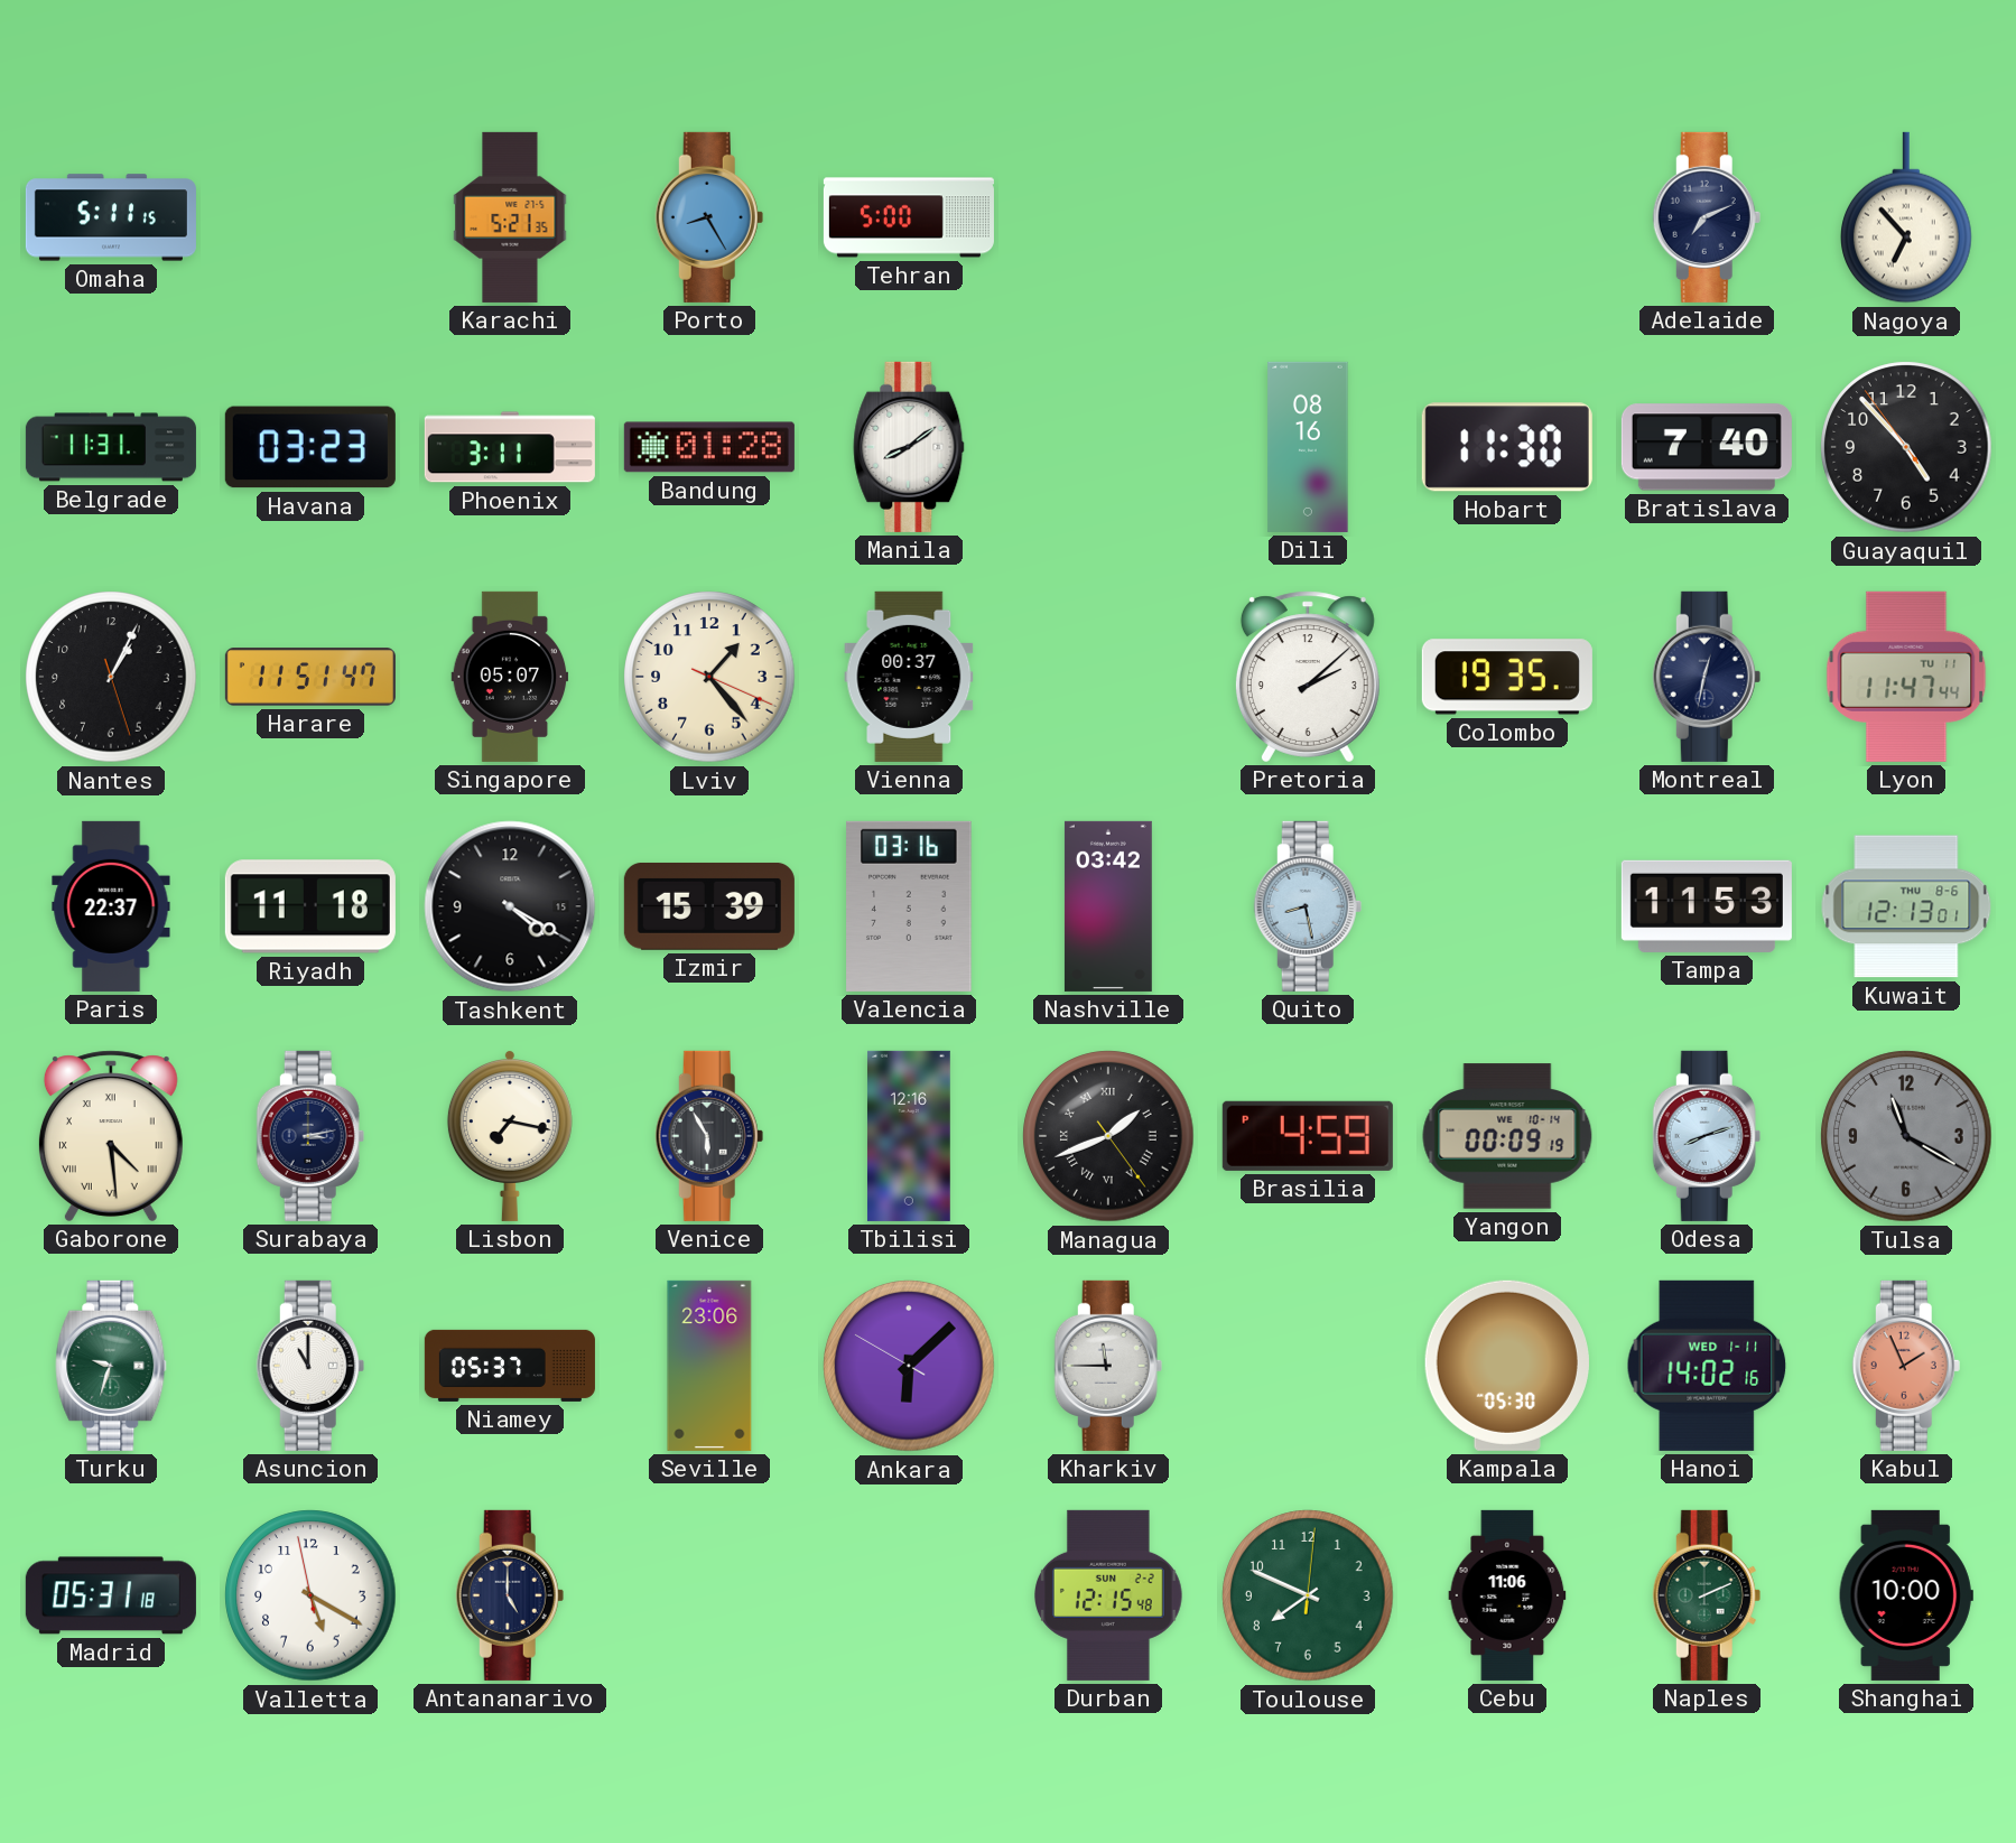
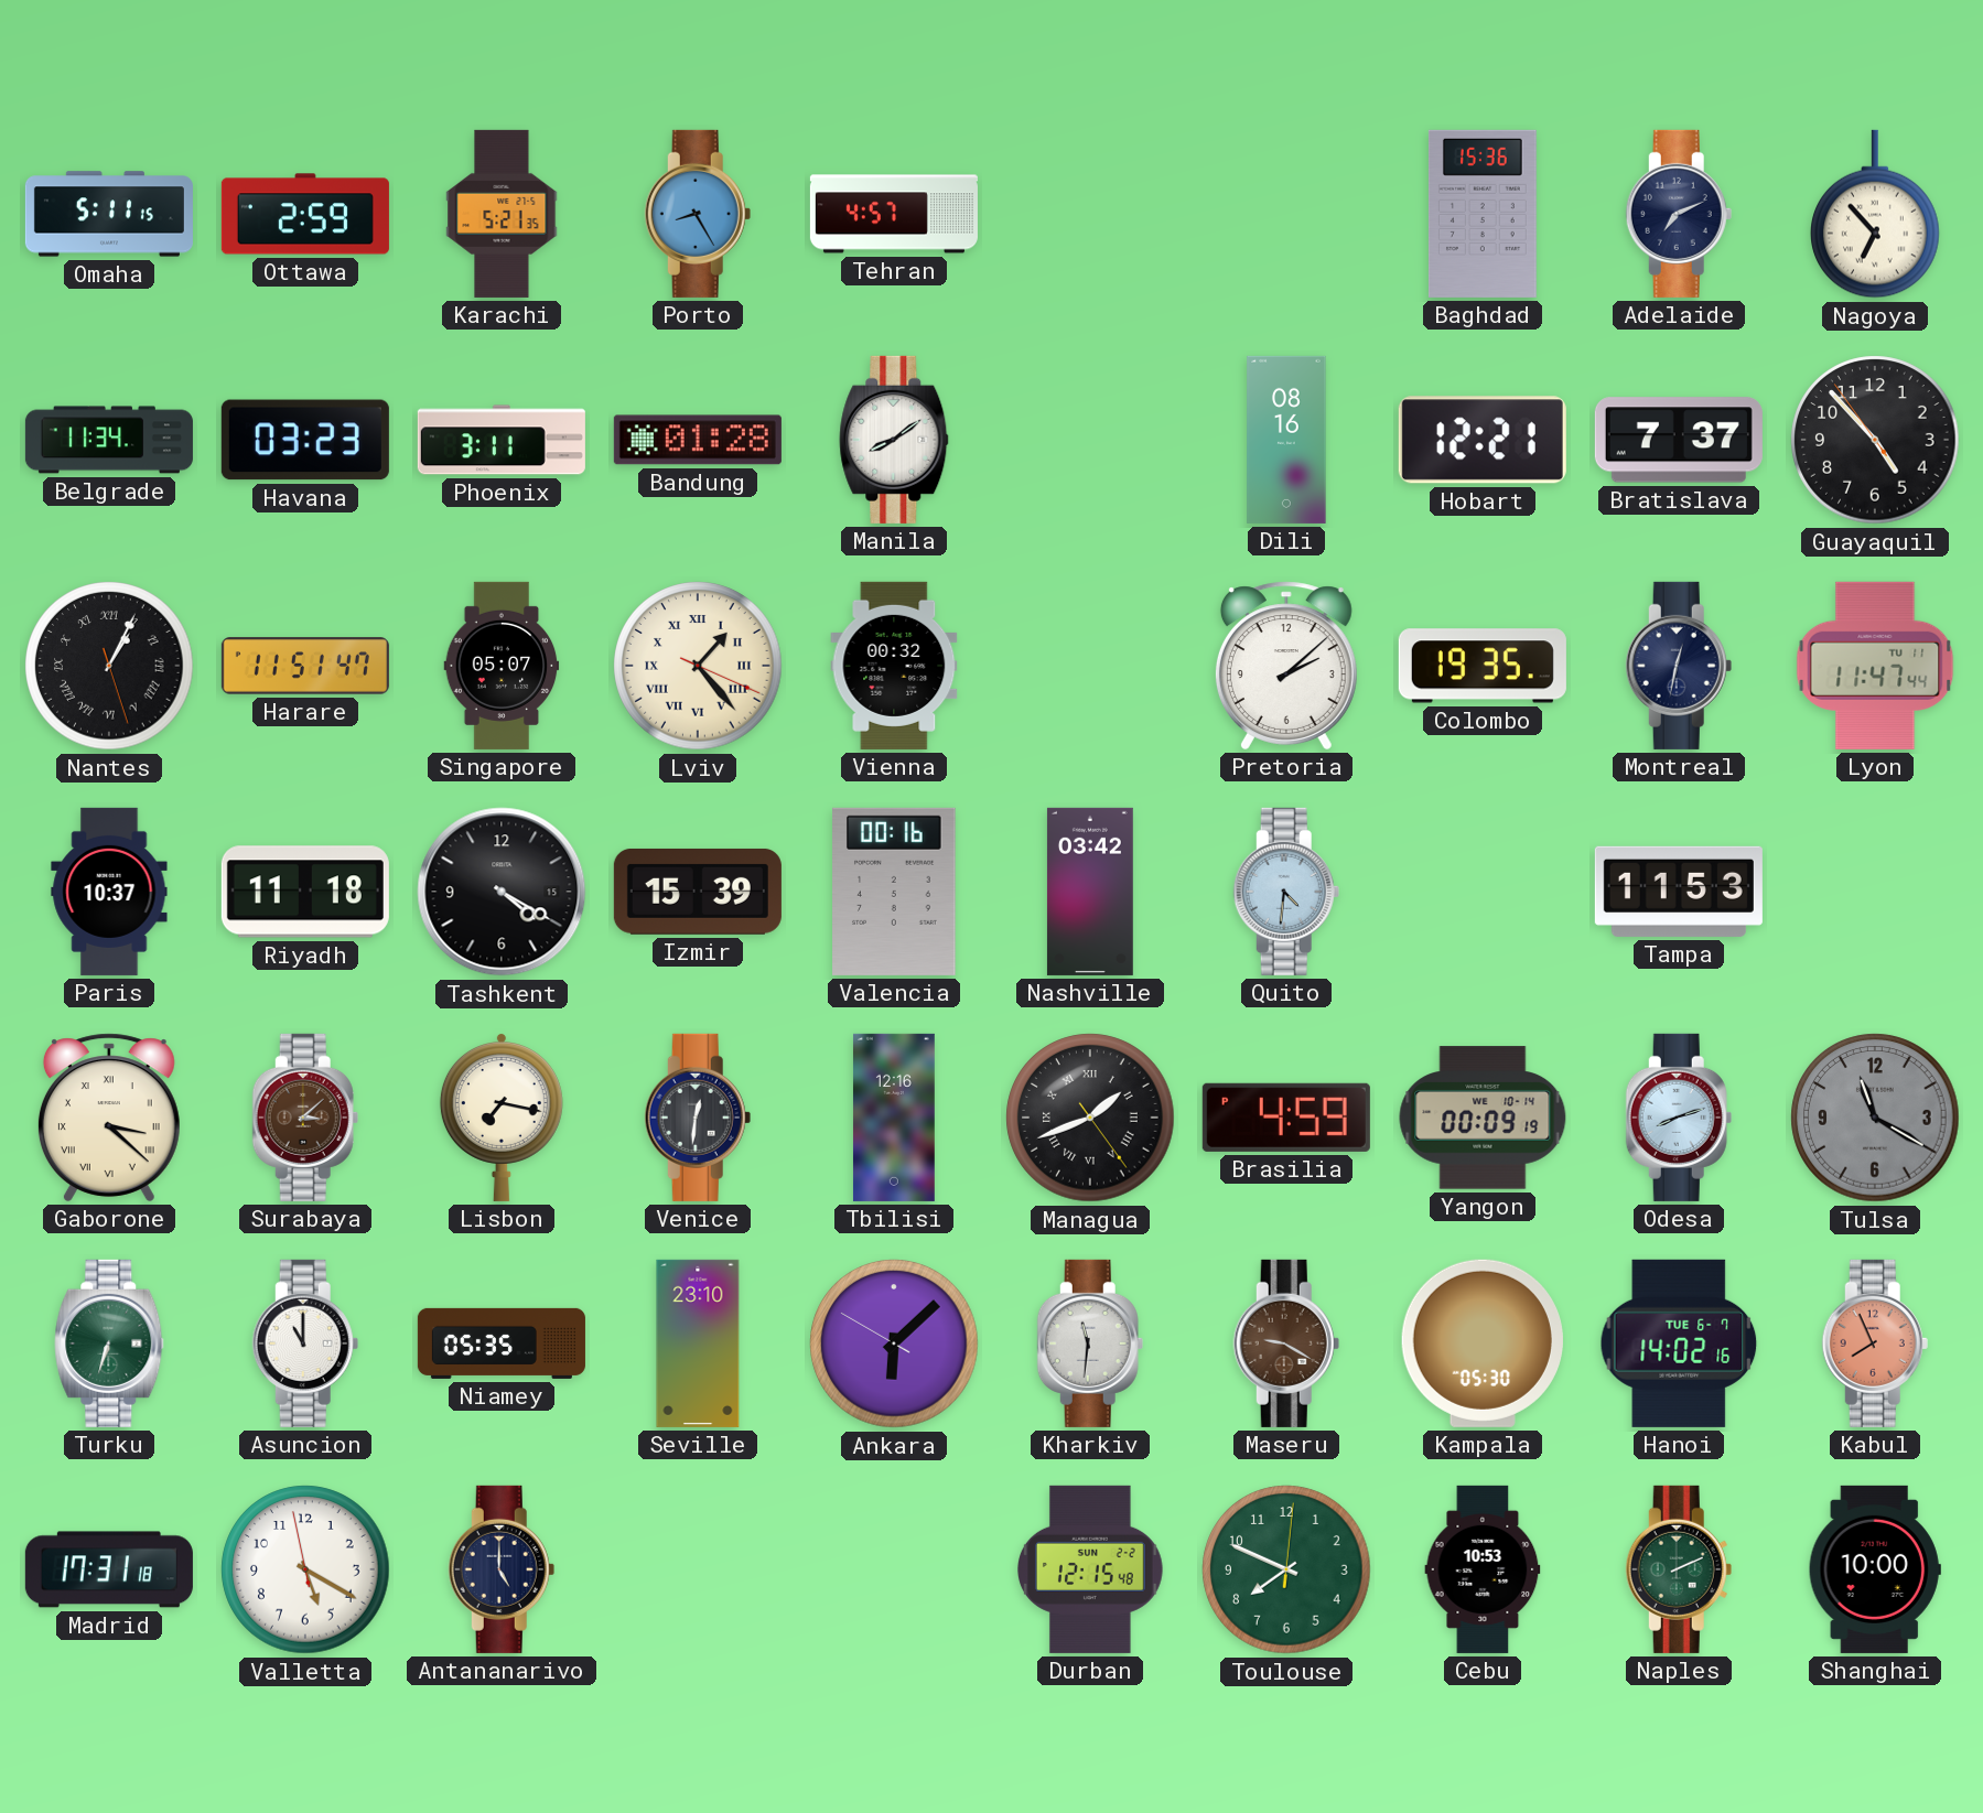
Ottawa: none -> 2:59
Tehran: 5:00 -> 4:57
Baghdad: none -> 15:36
Belgrade: 11:31 -> 11:34
Hobart: 11:30 -> 12:21
Bratislava: 7:40 -> 7:37
Nantes numerals: Arabic -> Roman
Lviv numerals: Arabic -> Roman
Vienna: 00:37 -> 00:32
Paris: 22:37 -> 10:37
Valencia: 03:16 -> 00:16
Quito: 8:28 -> 4:31
Kuwait: 12:13 -> none
Gaborone: 4:29 -> 3:22
Surabaya: 3:13 -> 3:08
Surabaya dial: navy -> brown
Venice: 5:55 -> 12:31
Turku: 9:33 -> 6:33
Niamey: 05:37 -> 05:35
Seville: 23:06 -> 23:10
Kharkiv: 11:45 -> 11:31
Maseru: none -> 9:20
Hanoi date: WED 1-11 -> TUE 6-7
Kabul: 1:56 -> 7:56
Madrid: 05:31 -> 17:31
Cebu: 11:06 -> 10:53
